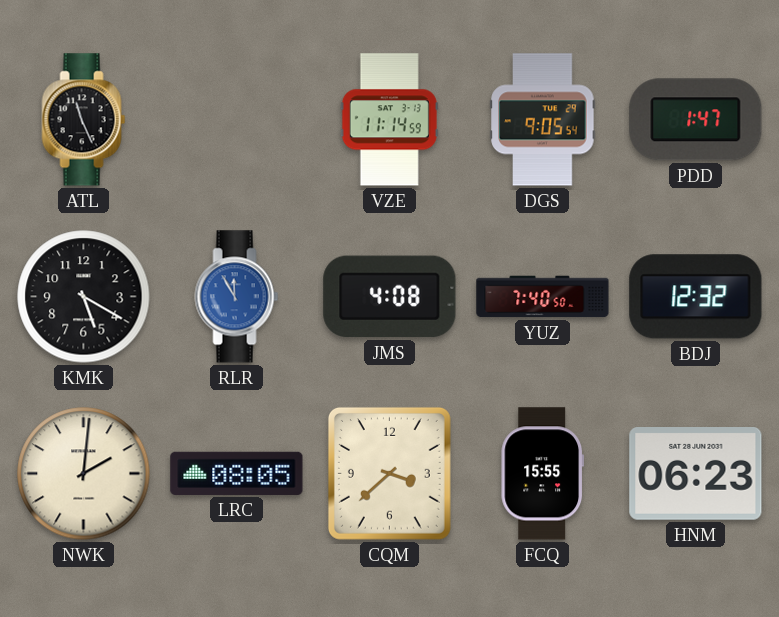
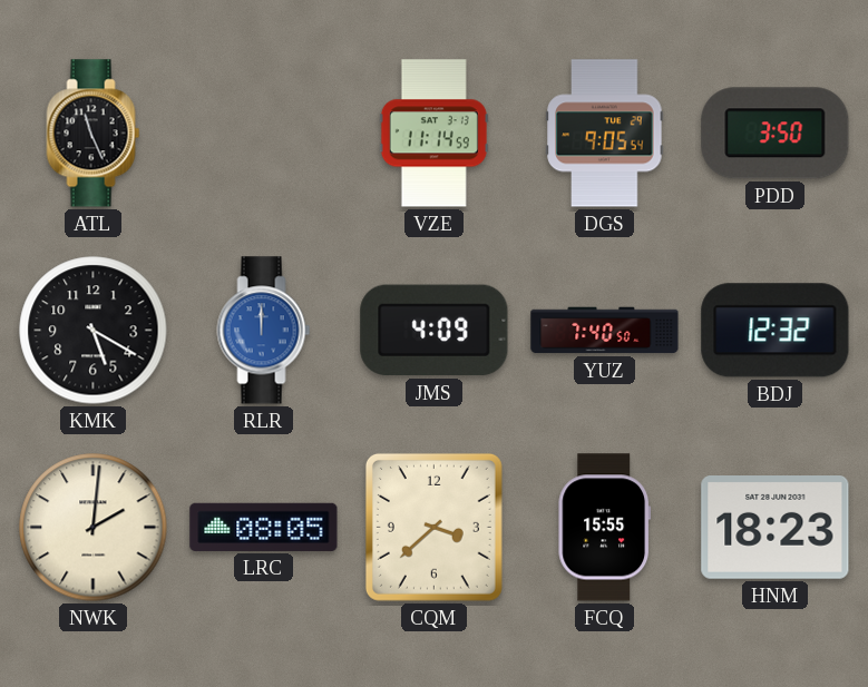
PDD: 1:47 -> 3:50
RLR: 11:55 -> 12:00
JMS: 4:08 -> 4:09
HNM: 06:23 -> 18:23
